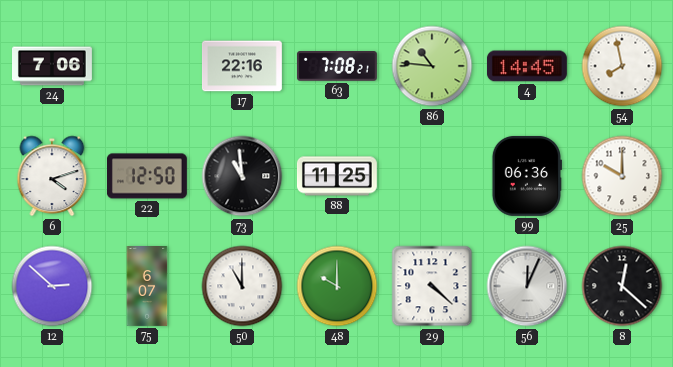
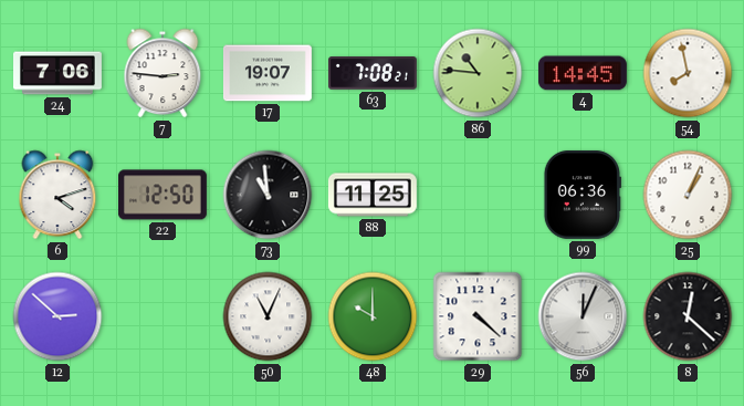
7: none -> 2:46
17: 22:16 -> 19:07
25: 10:00 -> 1:04
75: 6:07 -> none
50: 11:00 -> 11:04
